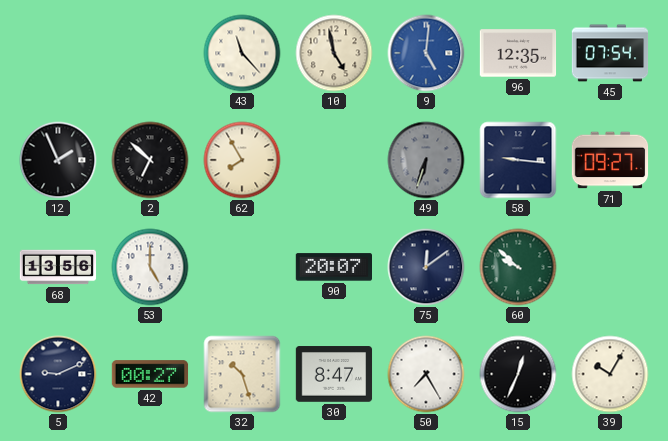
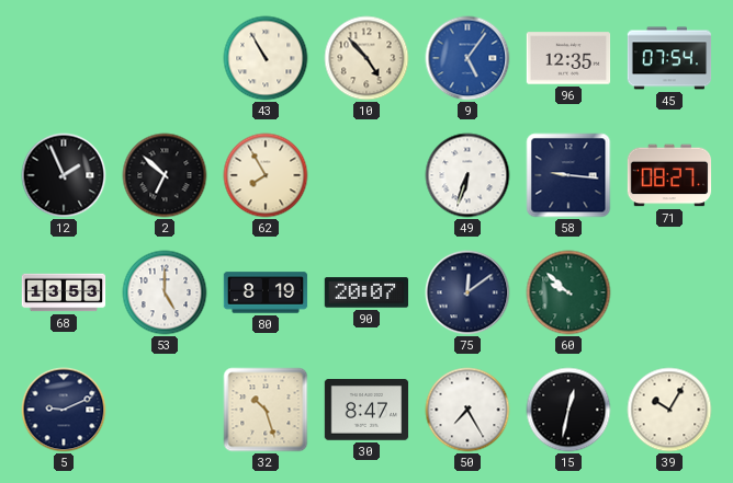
43: 11:23 -> 10:55
10: 4:58 -> 4:53
9: 5:01 -> 5:06
49 dial: grey -> white
71: 09:27 -> 08:27
68: 13:56 -> 13:53
80: none -> 8:19
42: 00:27 -> none
15: 12:34 -> 12:32
